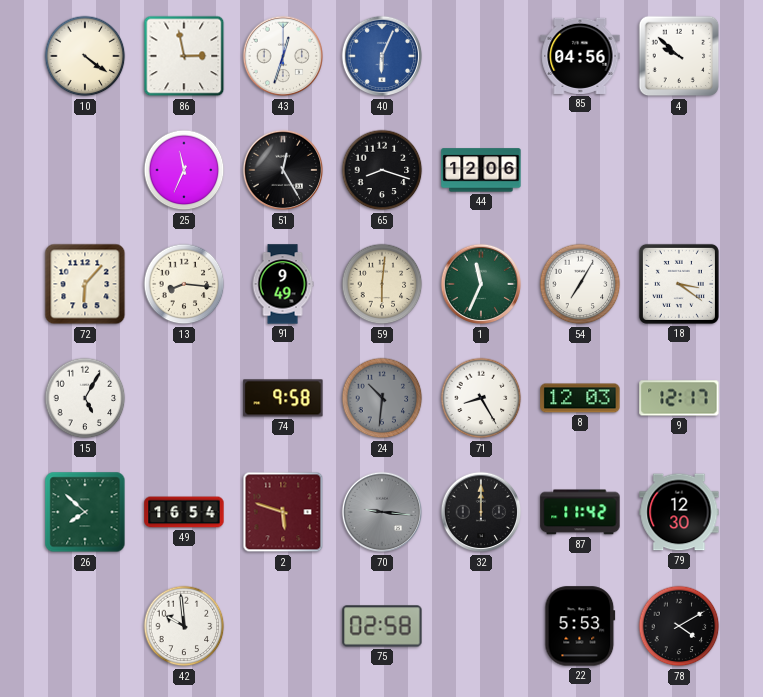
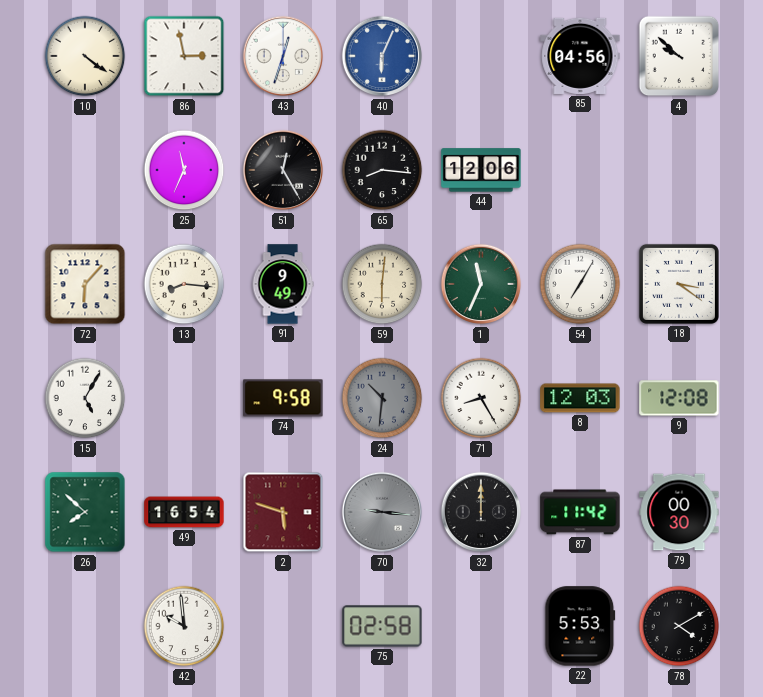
65: 8:18 -> 8:16
9: 12:17 -> 12:08
79: 12:30 -> 00:30
